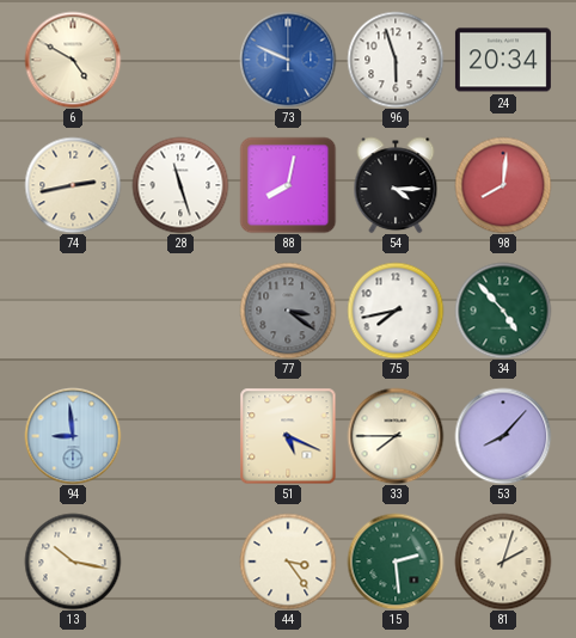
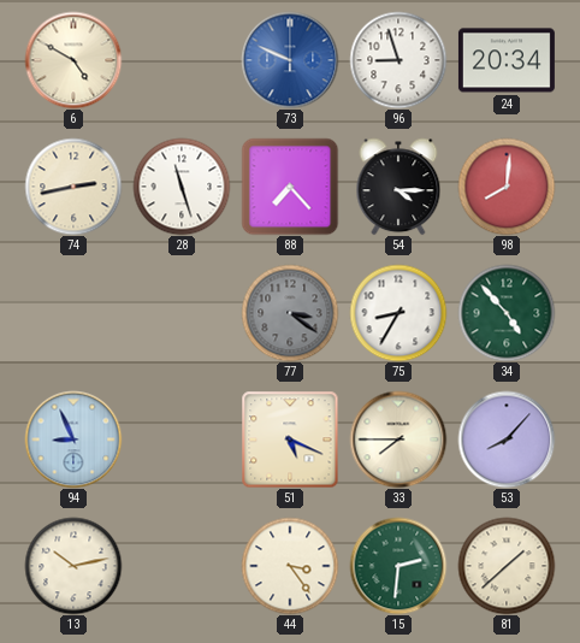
96: 5:57 -> 8:57
88: 8:02 -> 7:23
75: 7:43 -> 8:35
94: 8:59 -> 8:56
13: 10:17 -> 10:13
15: 2:29 -> 2:31
81: 2:03 -> 1:38
